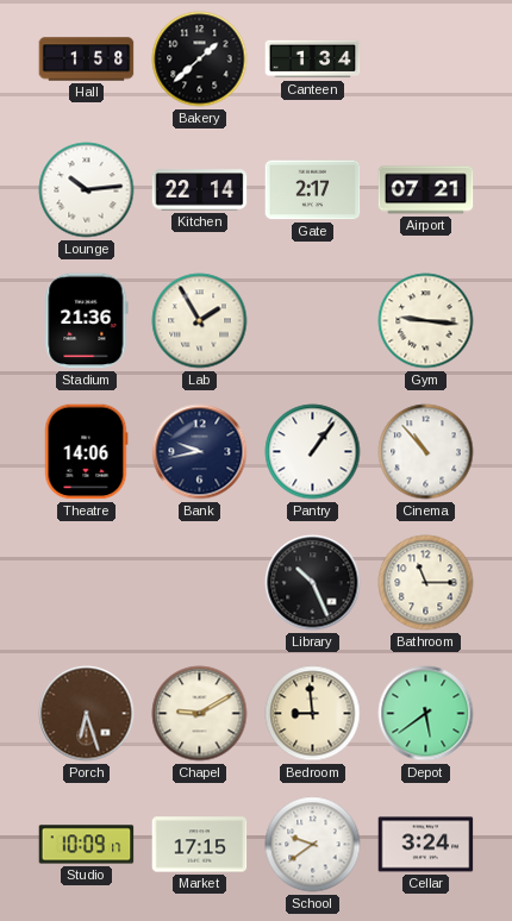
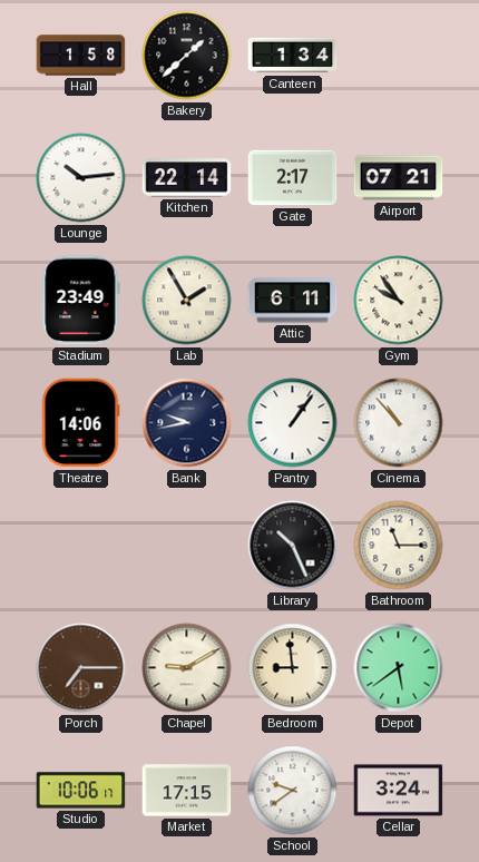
Stadium: 21:36 -> 23:49
Attic: none -> 6:11
Gym: 9:16 -> 9:54
Porch: 6:27 -> 7:15
Studio: 10:09 -> 10:06
